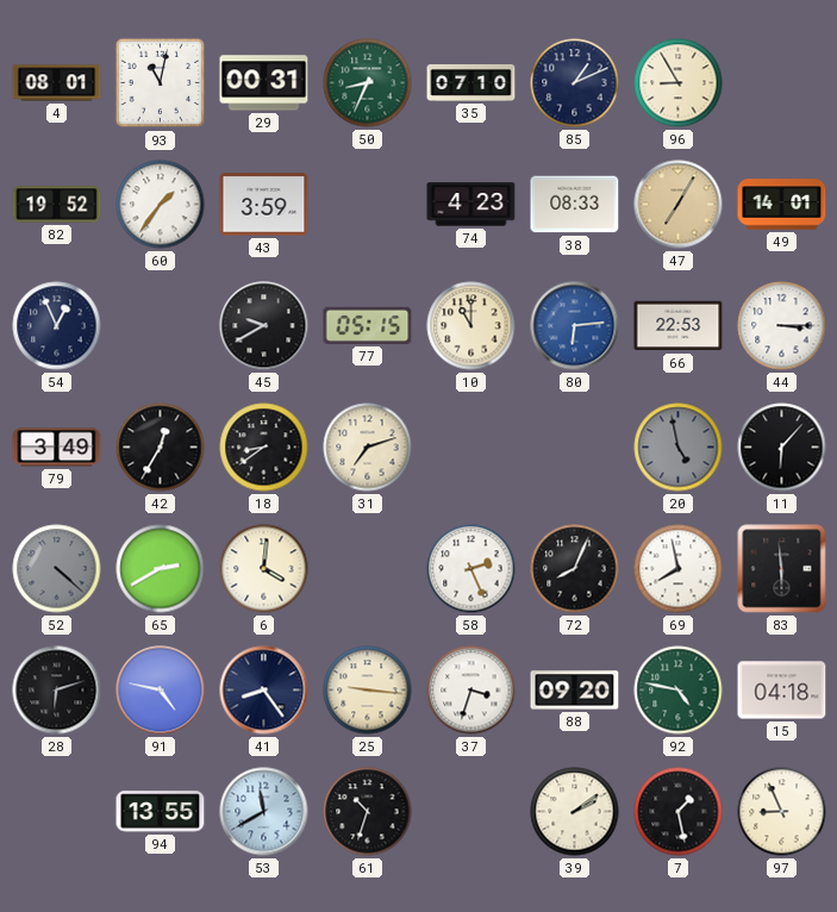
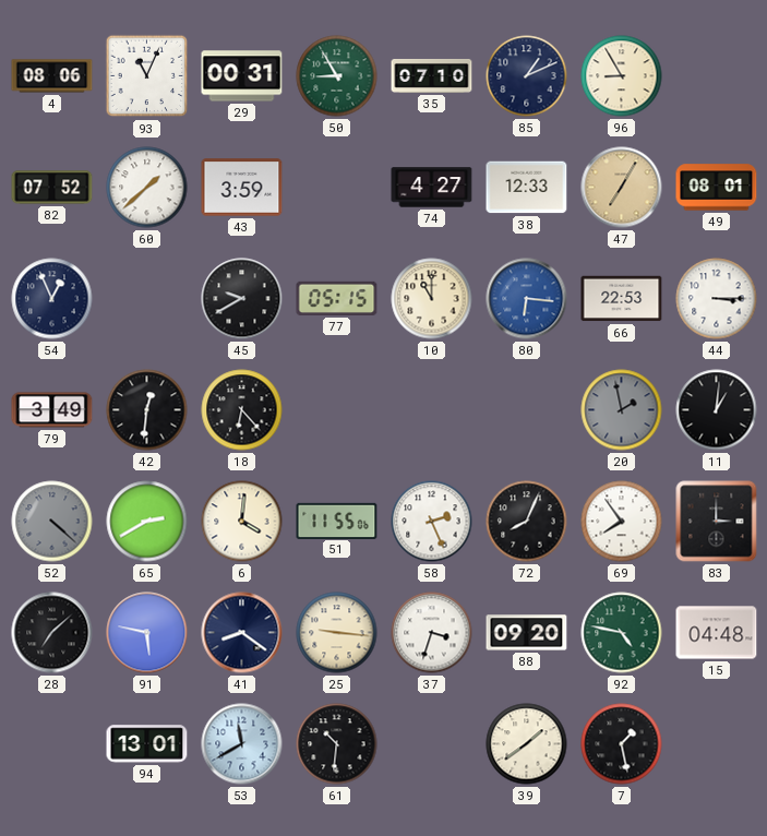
4: 08:01 -> 08:06
93: 11:02 -> 11:04
50: 8:34 -> 8:55
82: 19:52 -> 07:52
60: 1:36 -> 1:38
74: 4:23 -> 4:27
38: 08:33 -> 12:33
49: 14:01 -> 08:01
80: 6:14 -> 6:16
42: 12:35 -> 12:31
18: 8:39 -> 6:23
31: 7:12 -> none
20: 4:58 -> 1:58
11: 6:07 -> 1:01
51: none -> 11:55
69: 7:58 -> 7:54
83: 5:59 -> 3:00
28: 6:12 -> 7:08
91: 4:47 -> 5:47
41: 8:24 -> 8:21
15: 04:18 -> 04:48
94: 13:55 -> 13:01
61: 10:33 -> 10:31
39: 2:09 -> 1:39
97: 8:56 -> none
